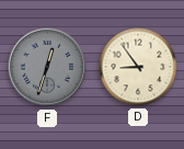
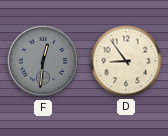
F: 12:33 -> 12:31
